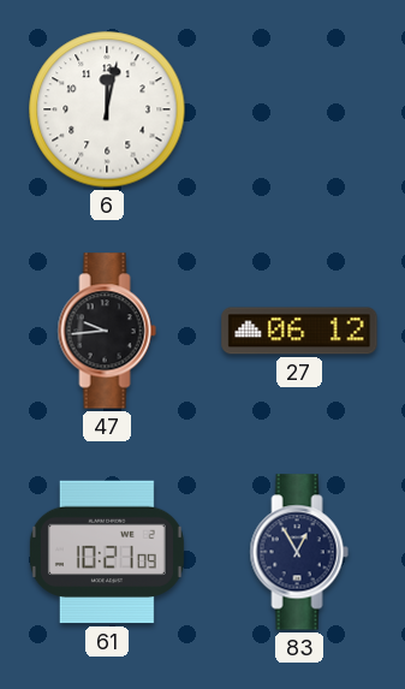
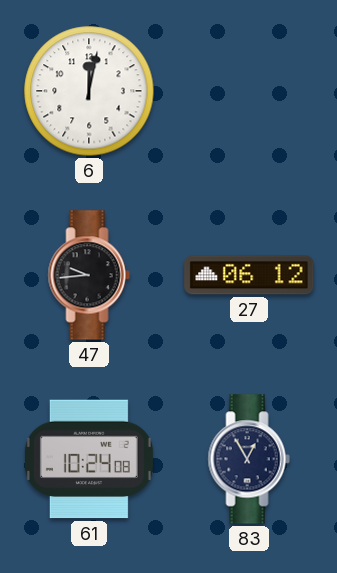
61: 10:21 -> 10:24
